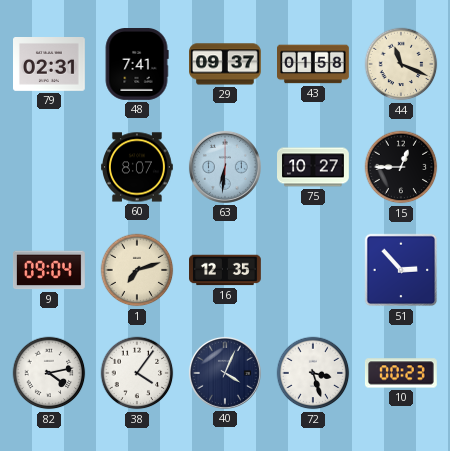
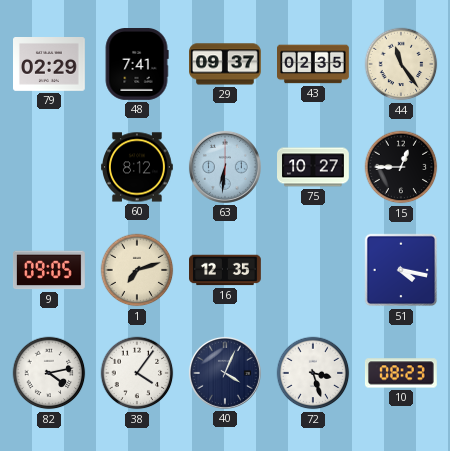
79: 02:31 -> 02:29
43: 01:58 -> 02:35
44: 11:19 -> 11:24
60: 8:07 -> 8:12
9: 09:04 -> 09:05
51: 2:53 -> 4:17
10: 00:23 -> 08:23
